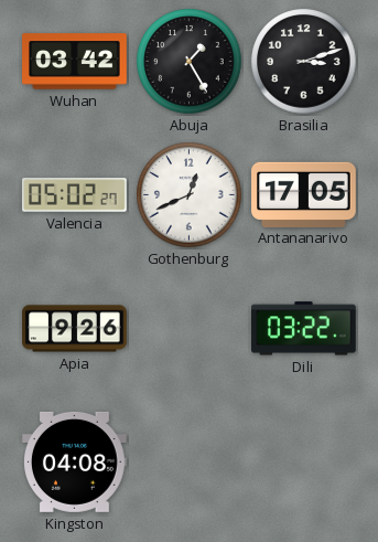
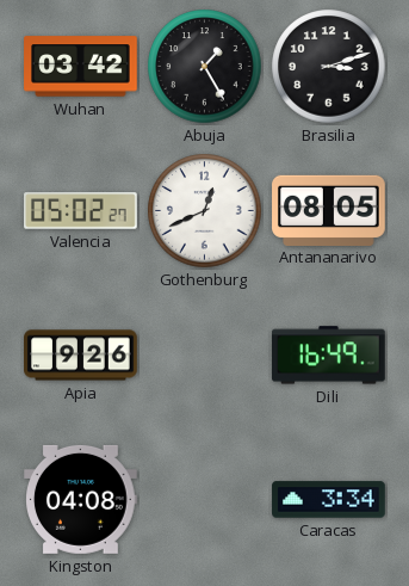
Antananarivo: 17:05 -> 08:05
Dili: 03:22 -> 16:49
Caracas: none -> 3:34
